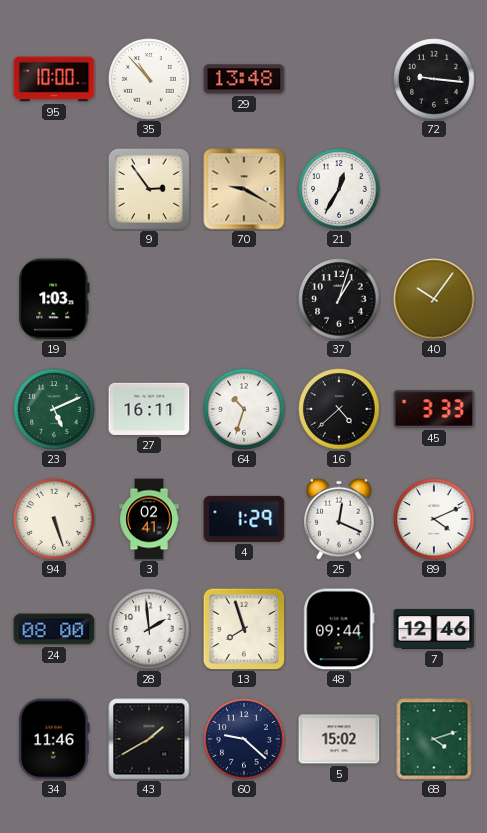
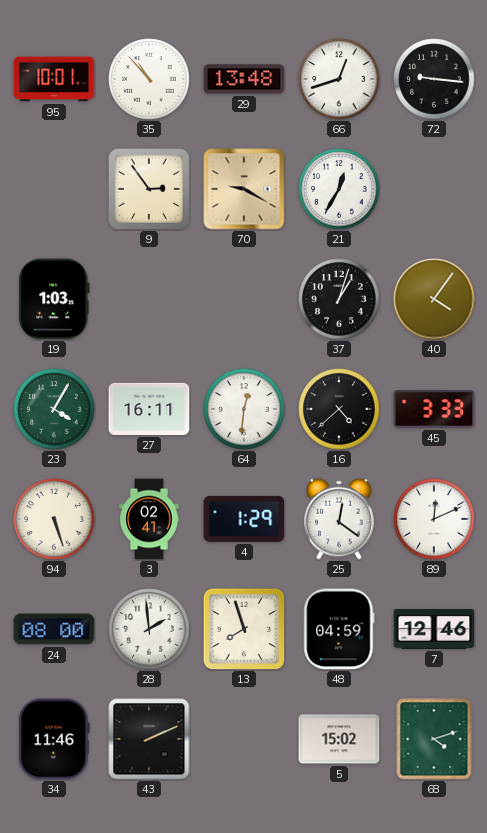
95: 10:00 -> 10:01
66: none -> 12:42
40: 10:06 -> 4:06
23: 5:11 -> 4:05
64: 10:33 -> 12:31
25: 12:19 -> 12:21
89: 4:11 -> 12:11
48: 09:44 -> 04:59
43: 1:40 -> 2:11
60: 9:22 -> none
